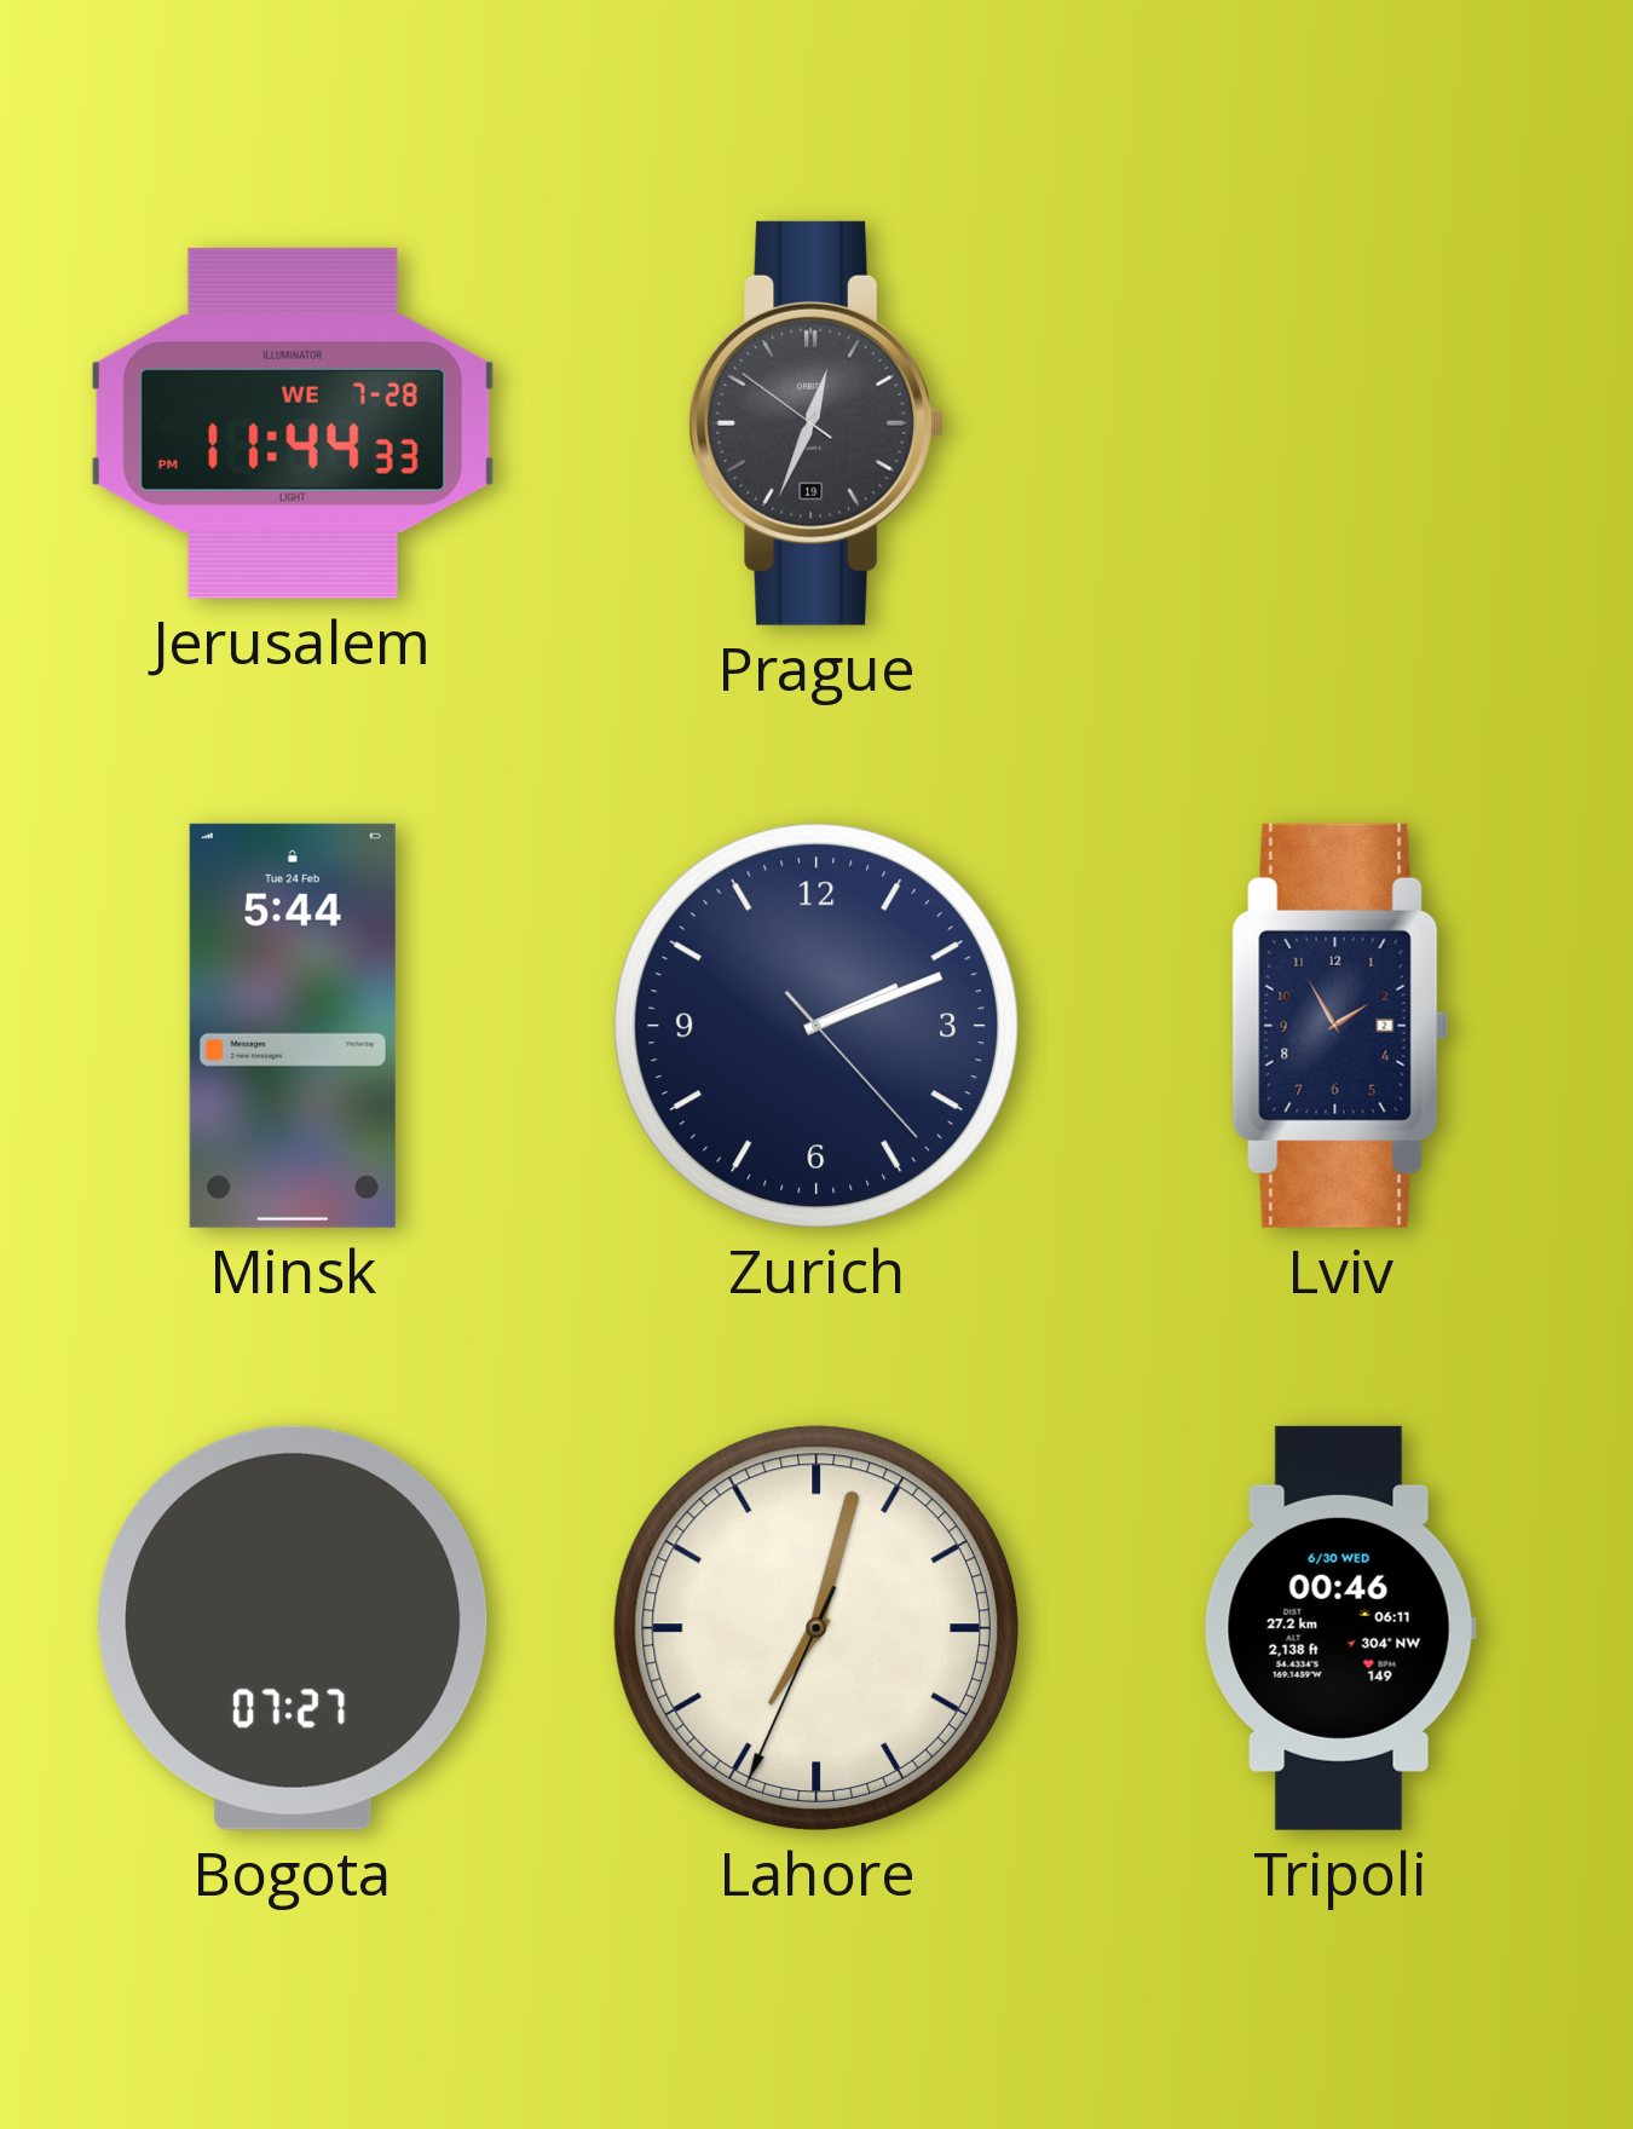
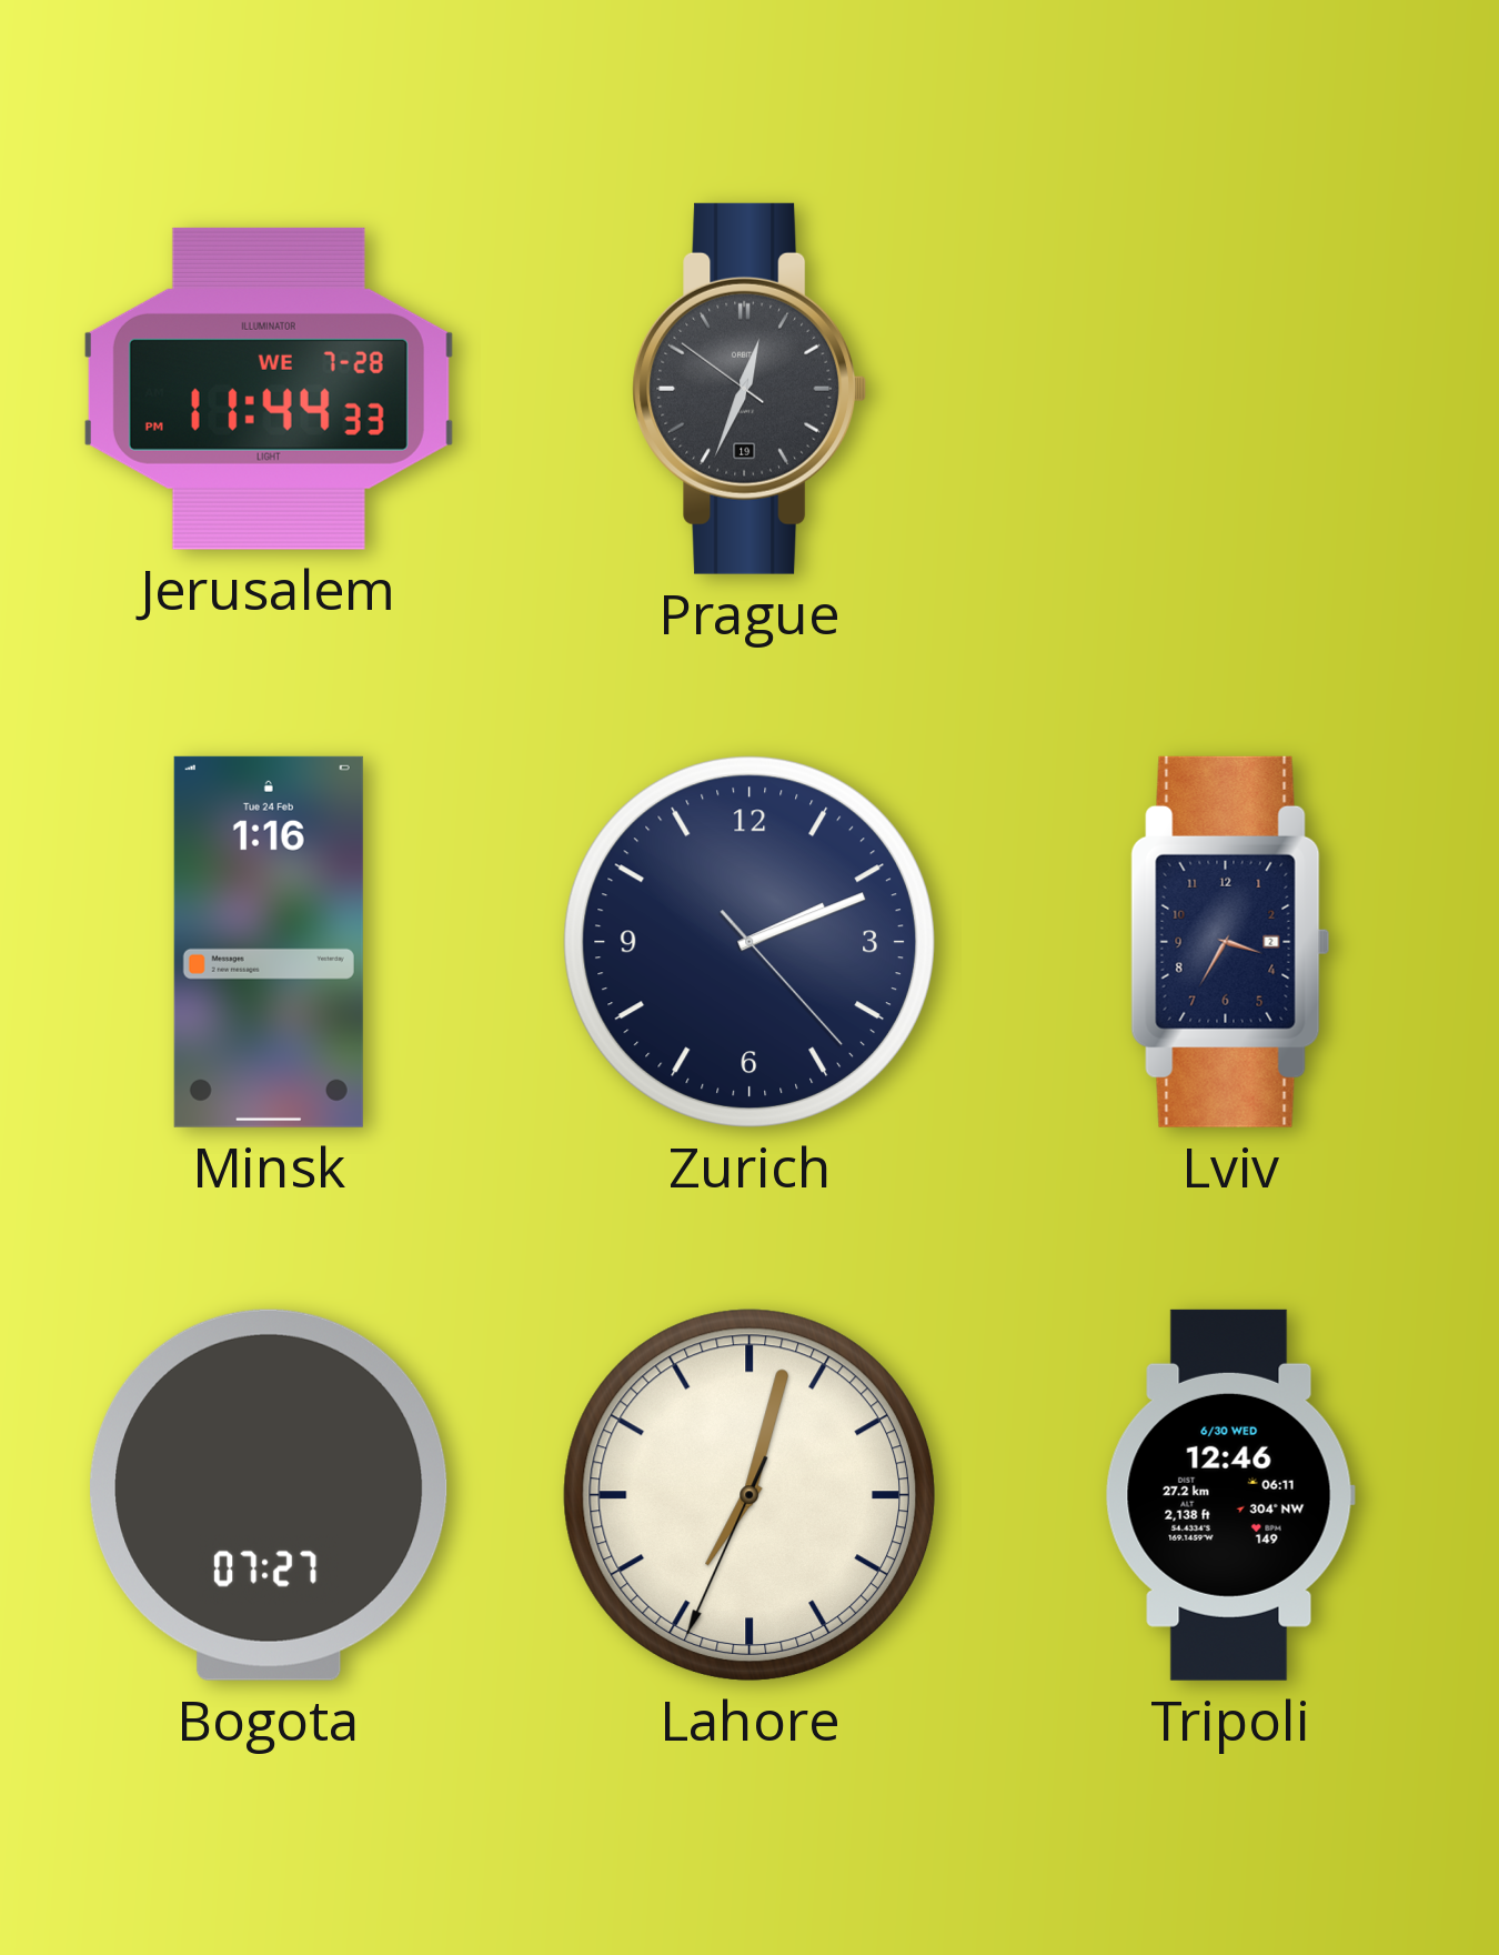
Minsk: 5:44 -> 1:16
Lviv: 1:55 -> 3:35
Tripoli: 00:46 -> 12:46
